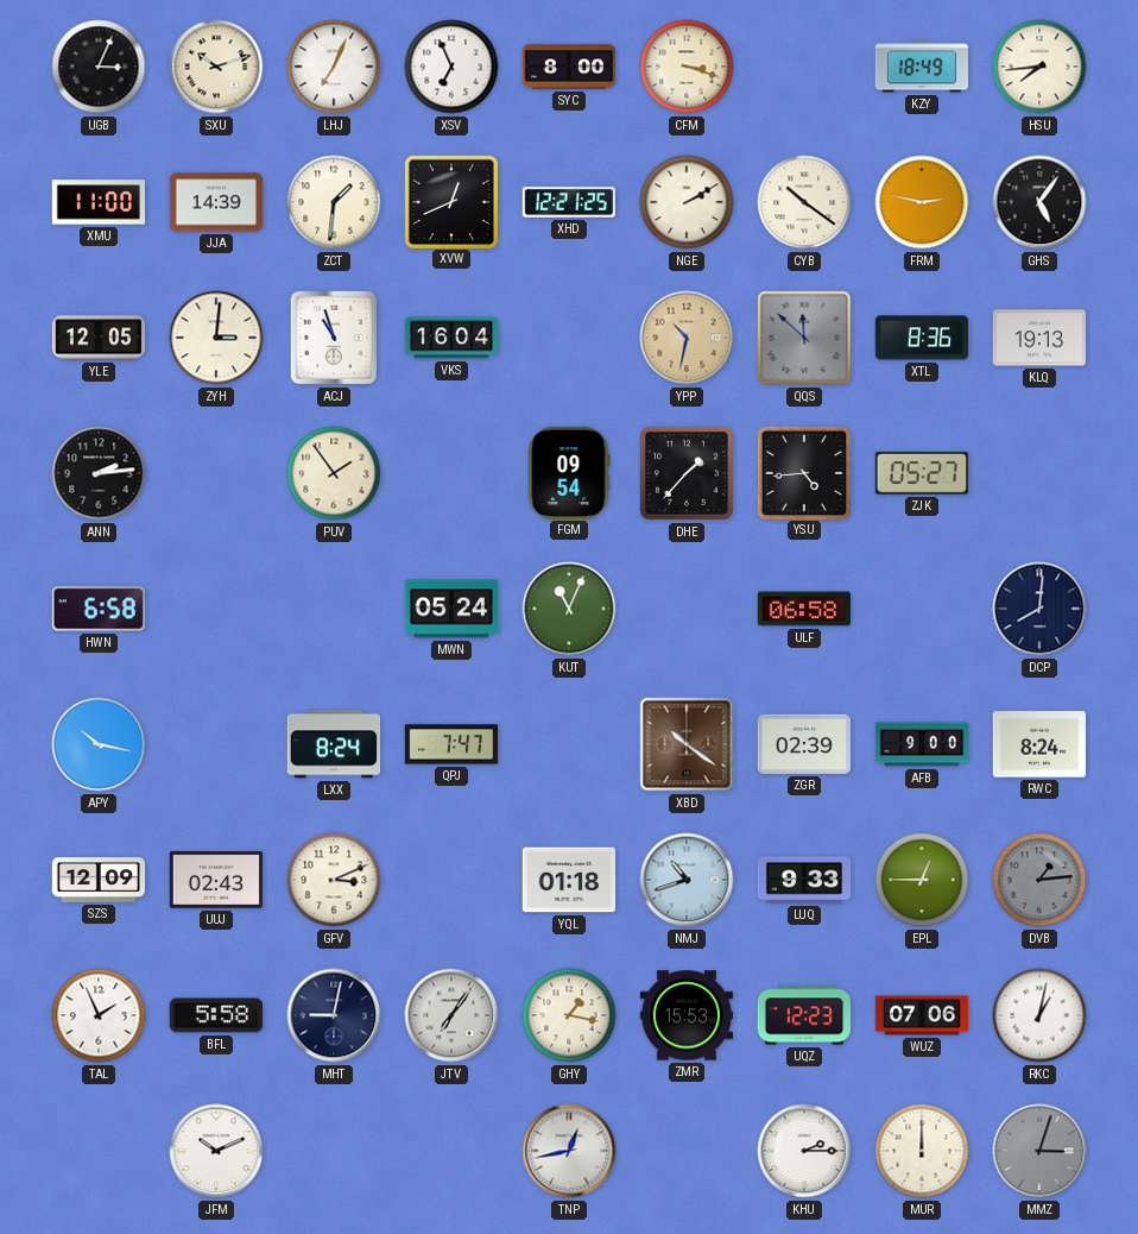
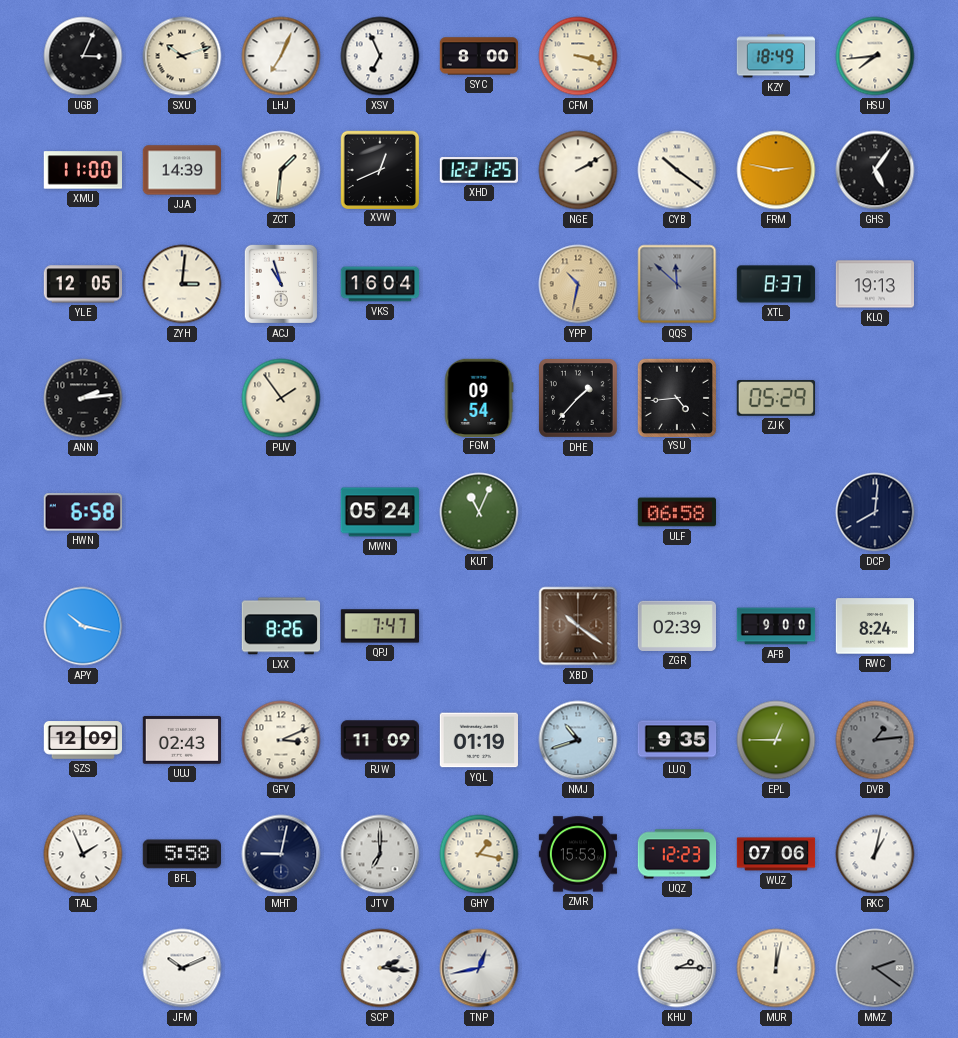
XTL: 8:36 -> 8:37
ZJK: 05:27 -> 05:29
LXX: 8:24 -> 8:26
RJW: none -> 11:09
YQL: 01:18 -> 01:19
LUQ: 9:33 -> 9:35
JTV: 7:06 -> 7:00
SCP: none -> 2:16
MUR: 12:00 -> 12:02
MMZ: 3:03 -> 2:21
